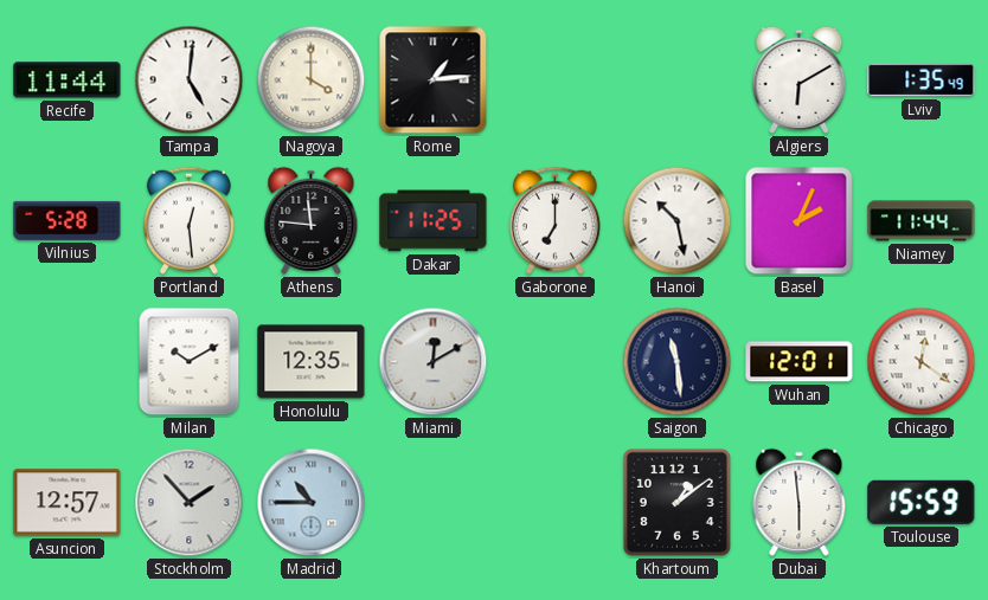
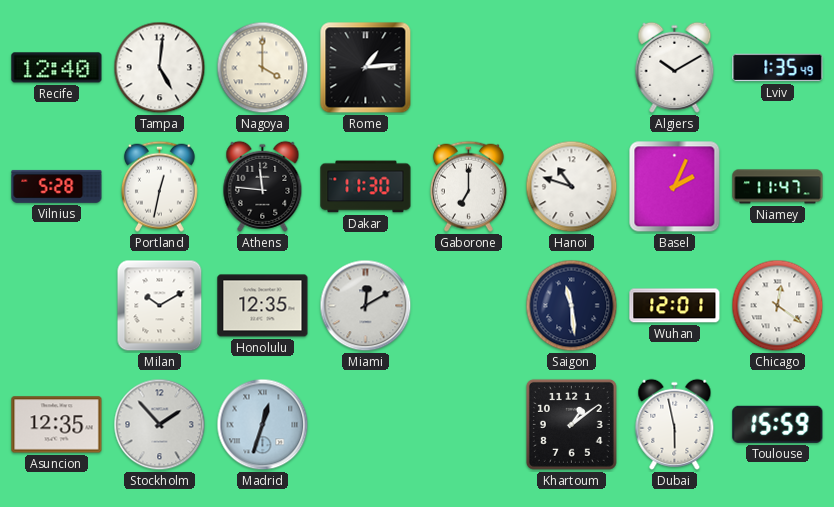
Recife: 11:44 -> 12:40
Algiers: 6:10 -> 10:10
Portland: 12:29 -> 12:32
Dakar: 11:25 -> 11:30
Hanoi: 10:28 -> 10:48
Niamey: 11:44 -> 11:47
Asuncion: 12:57 -> 12:35
Madrid: 10:45 -> 12:33
Dubai: 5:59 -> 5:58
